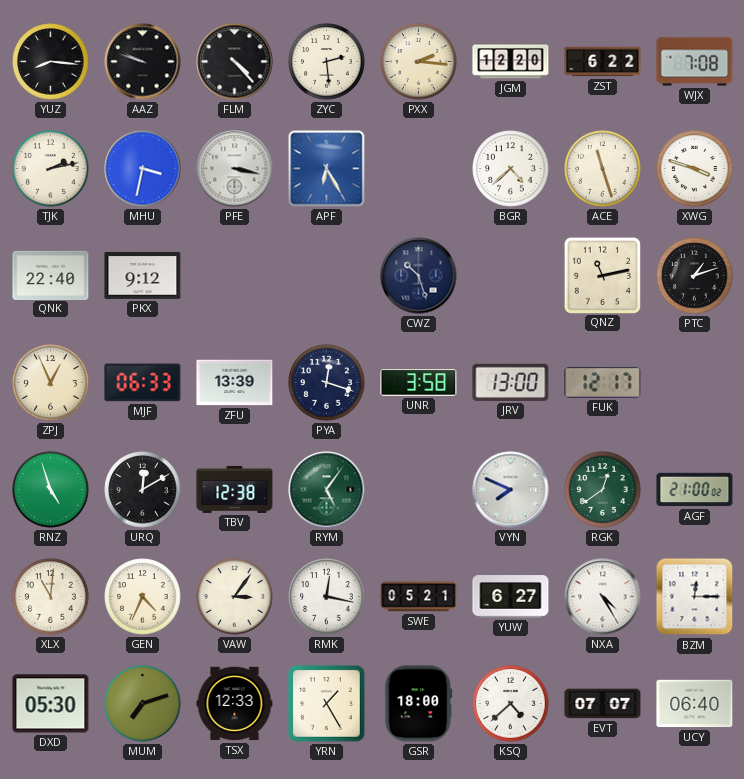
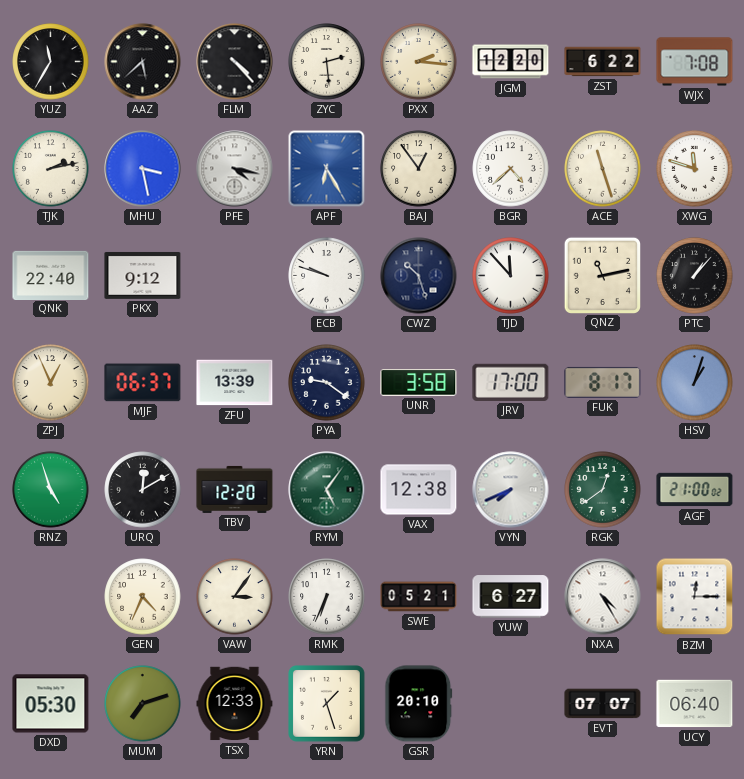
YUZ: 8:16 -> 11:35
AAZ: 9:48 -> 5:38
MHU: 3:32 -> 3:28
PFE: 3:17 -> 4:17
BAJ: none -> 12:54
XWG: 3:48 -> 11:48
ECB: none -> 9:48
TJD: none -> 11:53
PTC: 1:12 -> 1:07
MJF: 06:33 -> 06:37
PYA: 12:18 -> 9:21
JRV: 13:00 -> 17:00
FUK: 12:17 -> 8:17
HSV: none -> 1:03
TBV: 12:38 -> 12:20
VAX: none -> 12:38
VYN: 7:49 -> 7:41
XLX: 11:01 -> none
RMK: 12:17 -> 6:34
YRN: 1:25 -> 1:27
GSR: 18:00 -> 20:10
KSQ: 4:38 -> none
